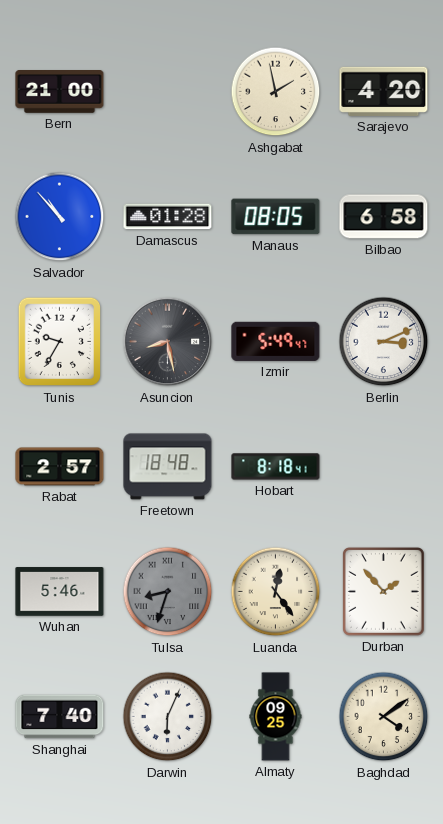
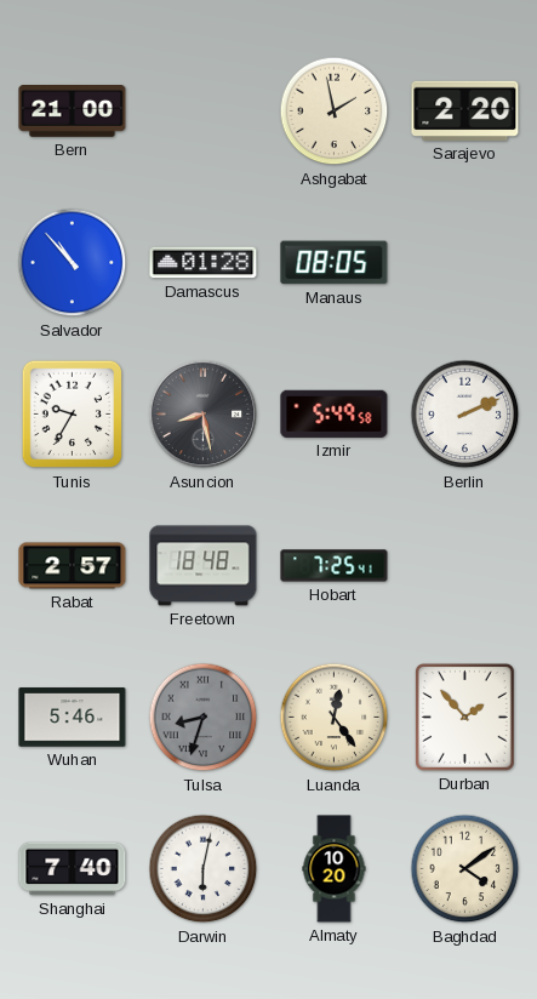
Sarajevo: 4:20 -> 2:20
Bilbao: 6:58 -> none
Izmir: 5:49:47 -> 5:49:58
Berlin: 3:11 -> 2:11
Hobart: 8:18 -> 7:25
Darwin: 6:04 -> 6:02
Almaty: 09:25 -> 10:20
